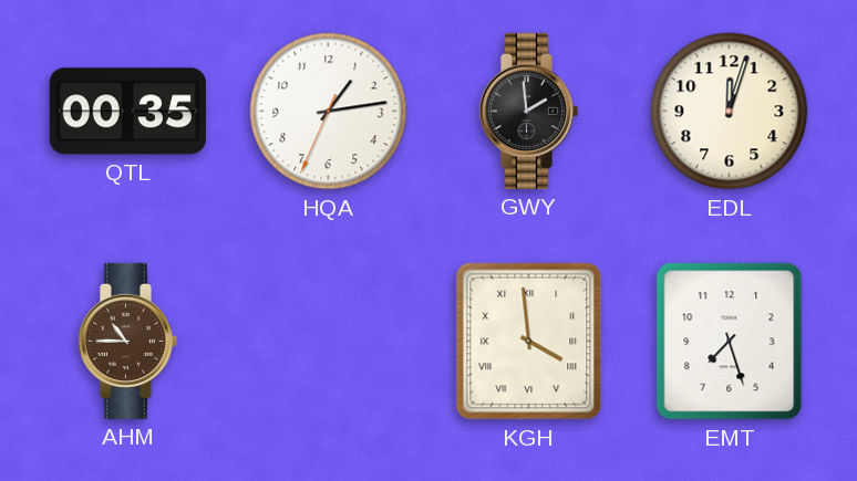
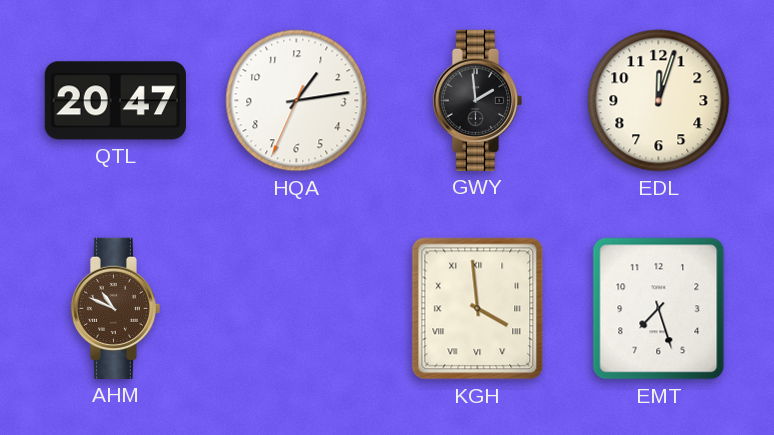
QTL: 00:35 -> 20:47
AHM: 10:45 -> 10:49
